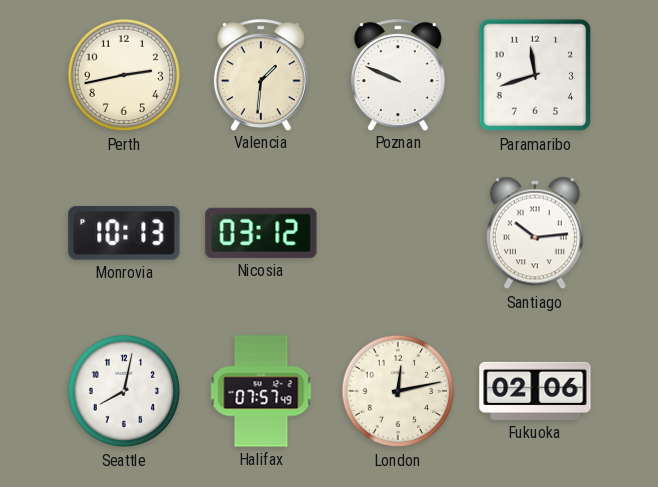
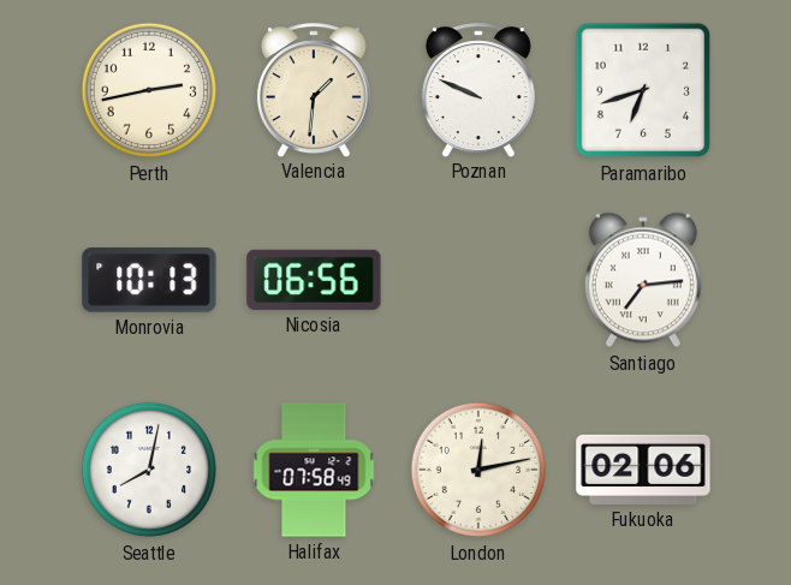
Paramaribo: 11:42 -> 6:42
Nicosia: 03:12 -> 06:56
Santiago: 10:14 -> 7:14
Halifax: 07:57 -> 07:58
